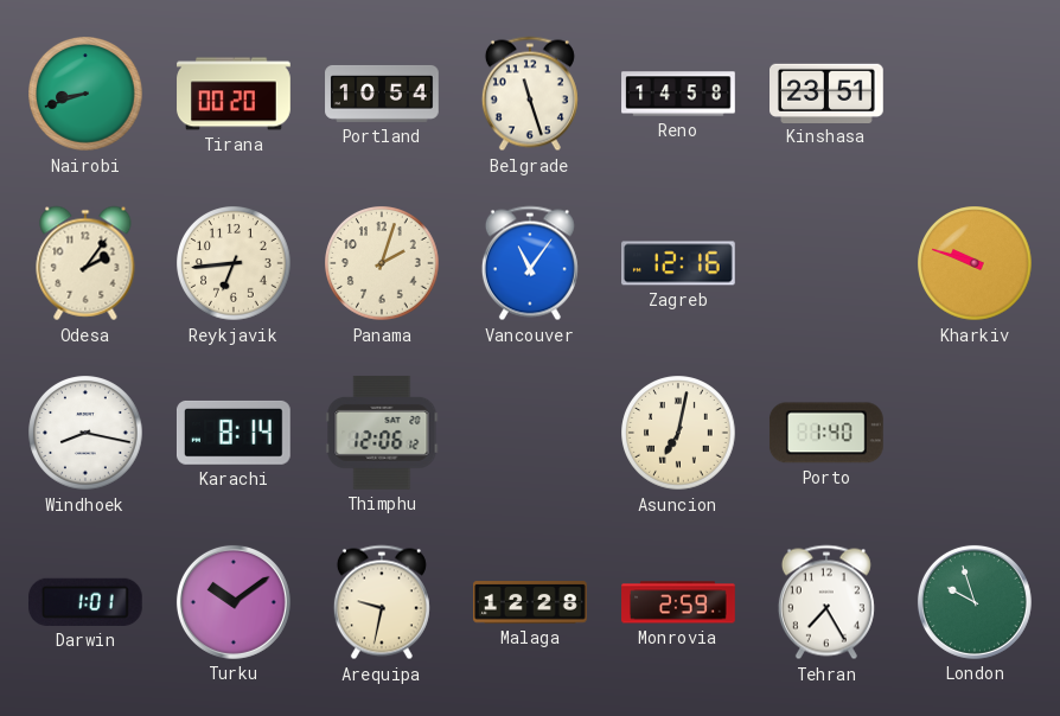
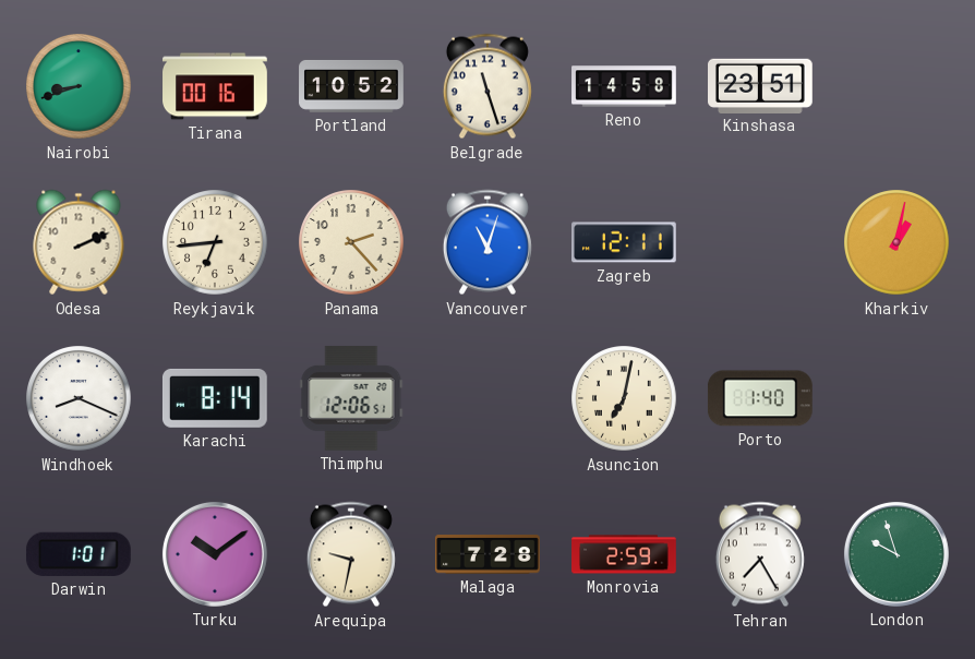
Tirana: 00:20 -> 00:16
Portland: 10:54 -> 10:52
Odesa: 2:06 -> 2:11
Panama: 2:03 -> 2:23
Vancouver: 11:06 -> 11:03
Zagreb: 12:16 -> 12:11
Kharkiv: 9:48 -> 1:02
Windhoek: 8:17 -> 8:19
Thimphu: 12:06:12 -> 12:06:51
Malaga: 12:28 -> 7:28
